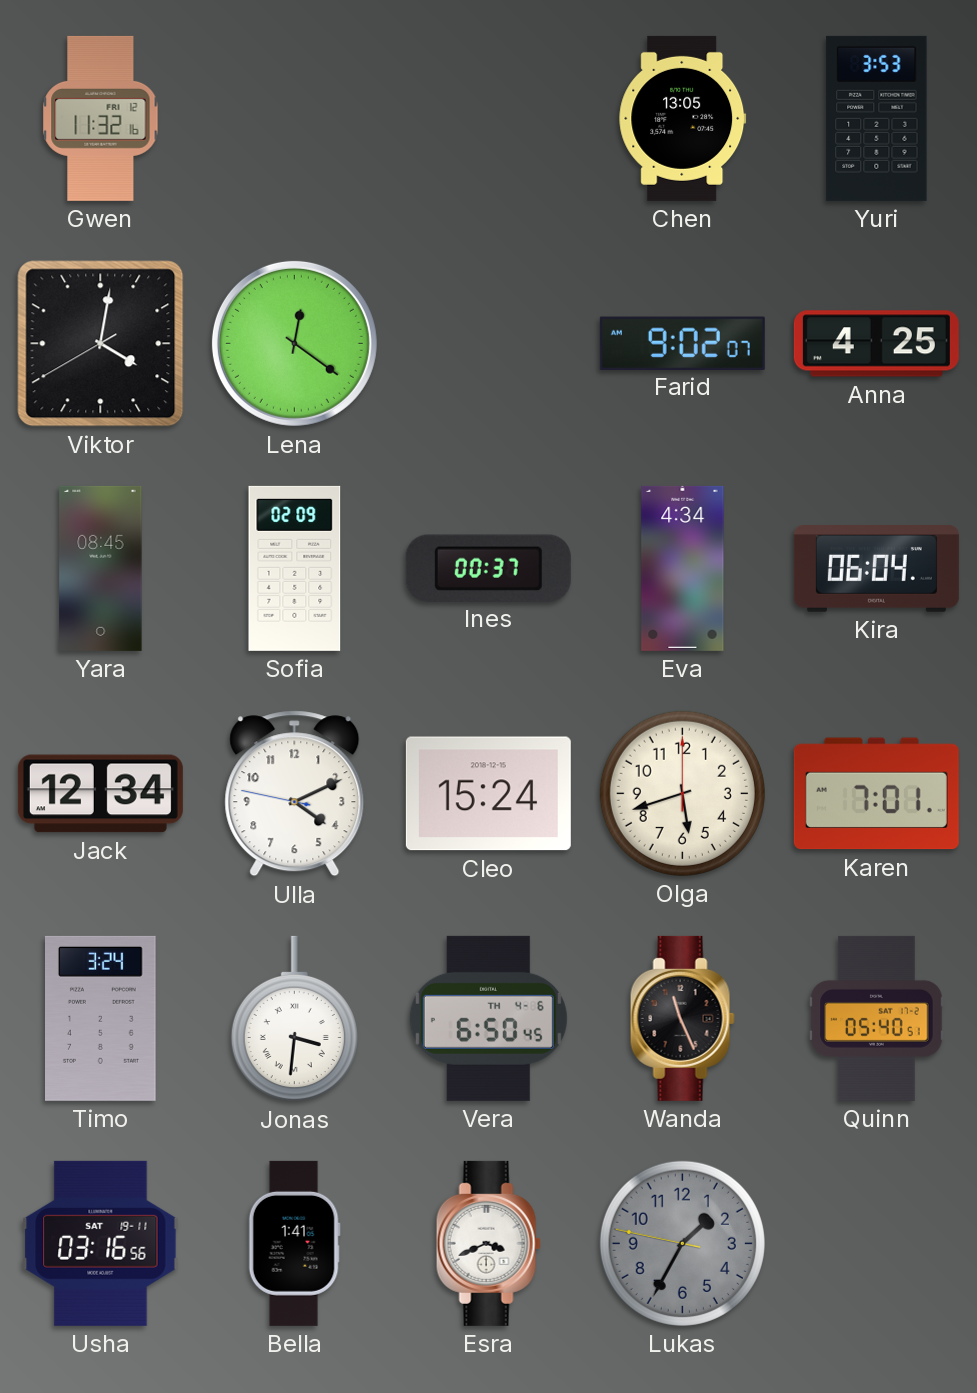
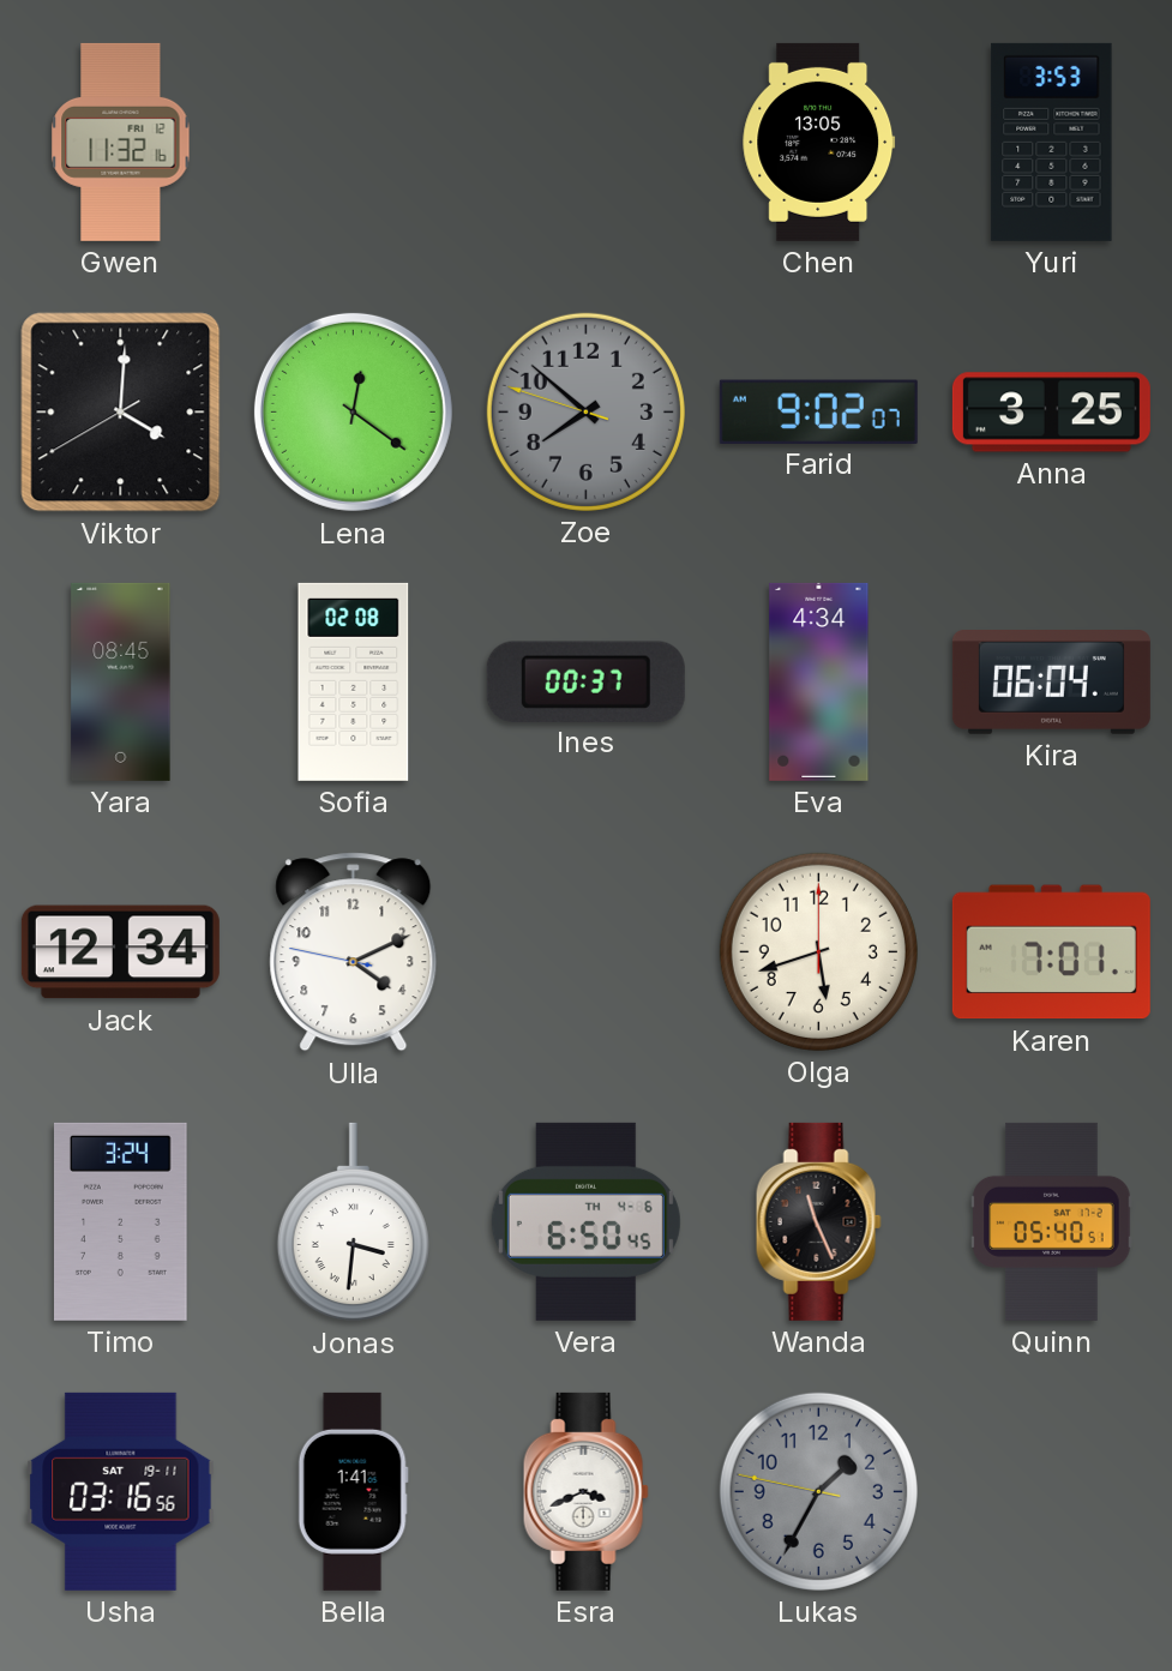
Viktor: 4:01 -> 4:00
Zoe: none -> 7:51
Anna: 4:25 -> 3:25
Sofia: 02:09 -> 02:08
Cleo: 15:24 -> none
